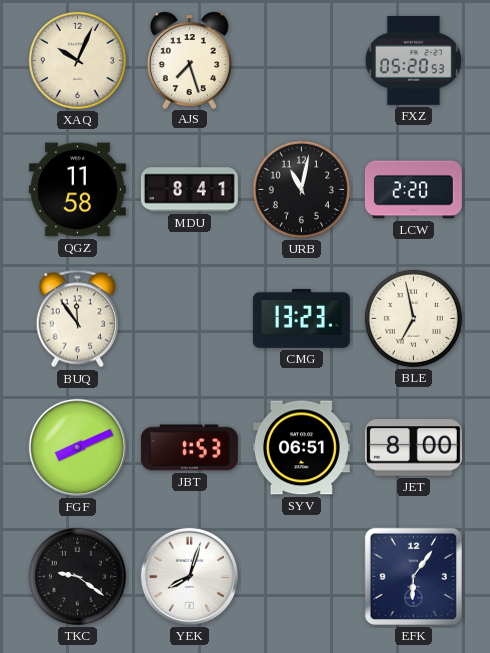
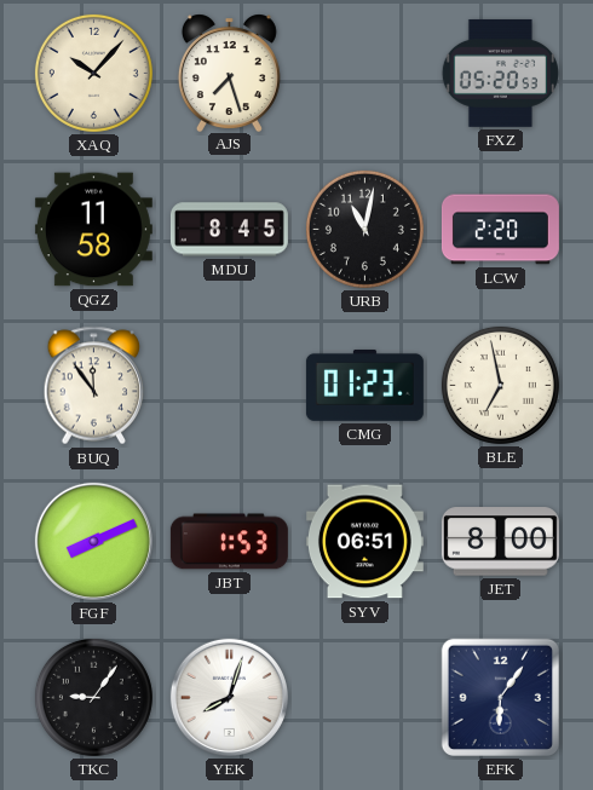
XAQ: 10:04 -> 10:07
MDU: 8:41 -> 8:45
CMG: 13:23 -> 01:23
TKC: 9:21 -> 9:06
